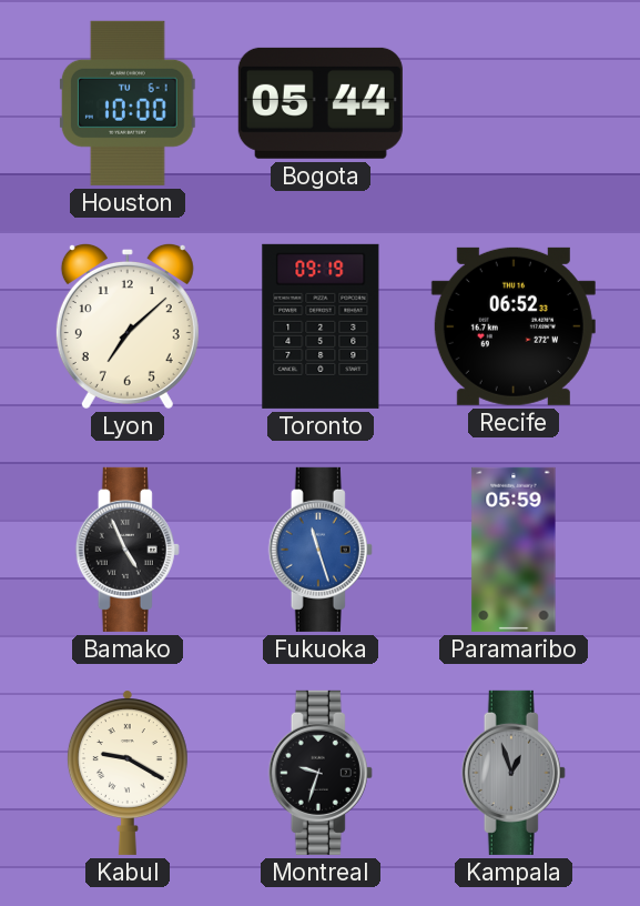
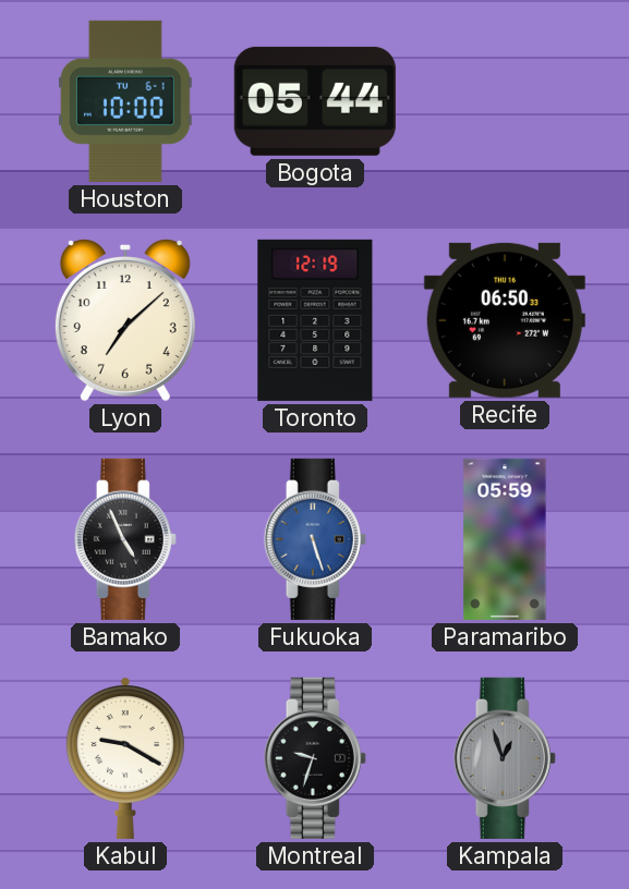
Toronto: 09:19 -> 12:19
Recife: 06:52 -> 06:50
Fukuoka: 11:27 -> 5:27
